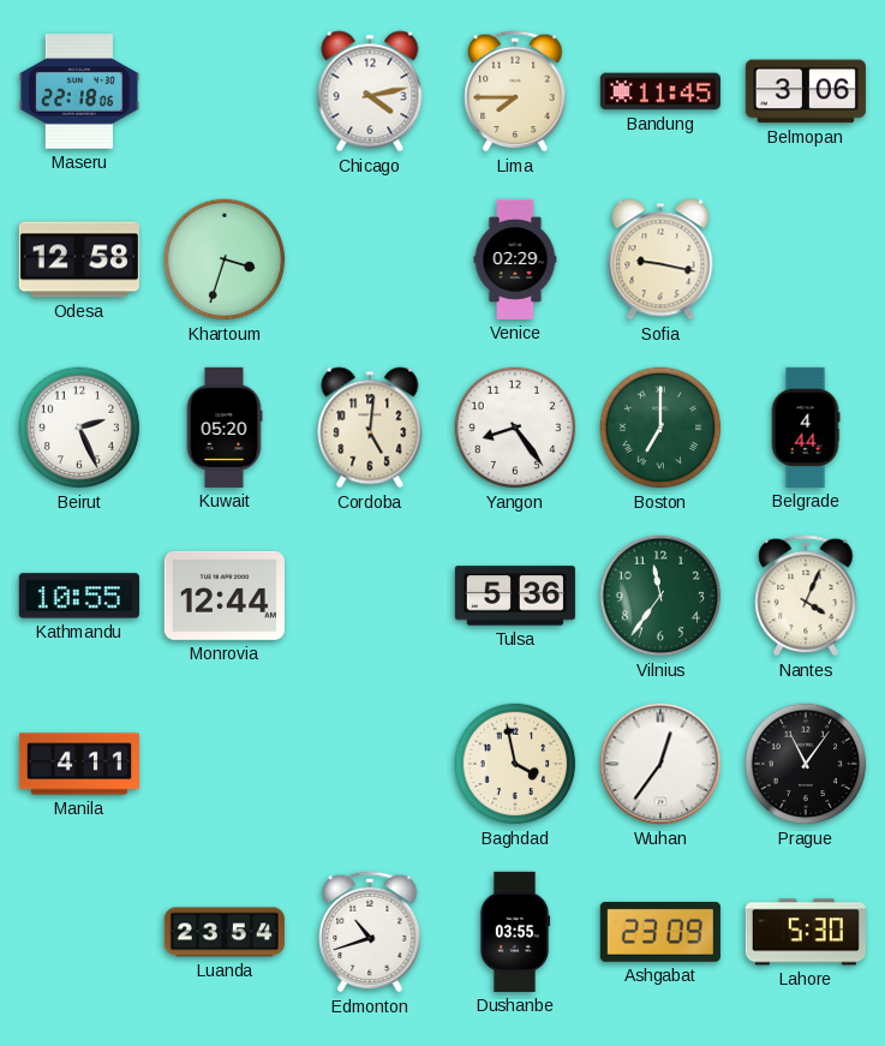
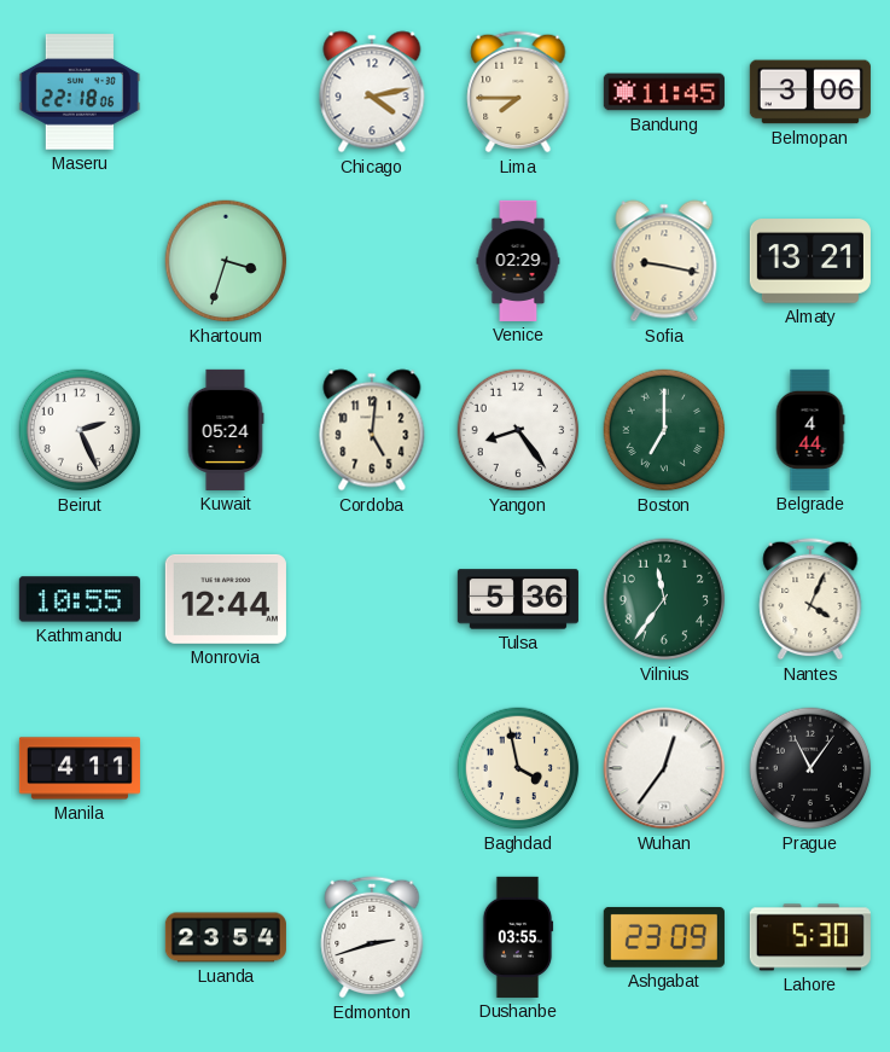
Odesa: 12:58 -> none
Almaty: none -> 13:21
Kuwait: 05:20 -> 05:24
Edmonton: 10:42 -> 2:42
